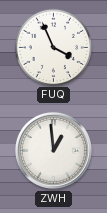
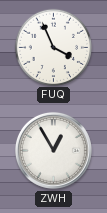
ZWH: 12:59 -> 12:55
